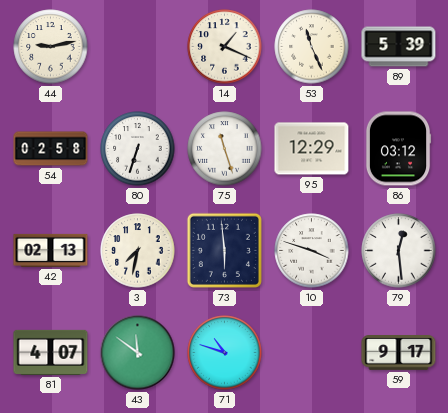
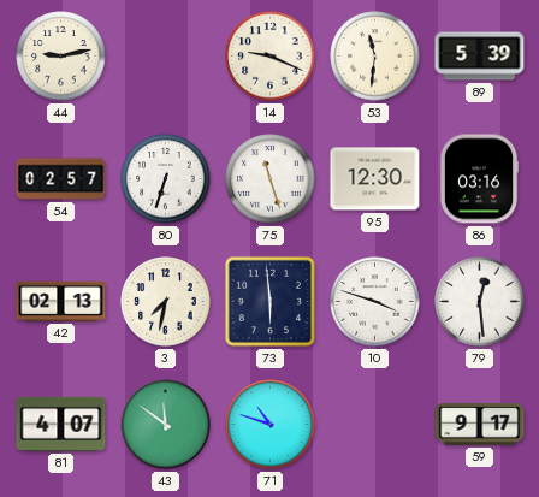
14: 1:19 -> 9:19
53: 11:26 -> 11:31
54: 02:58 -> 02:57
95: 12:29 -> 12:30
86: 03:12 -> 03:16
